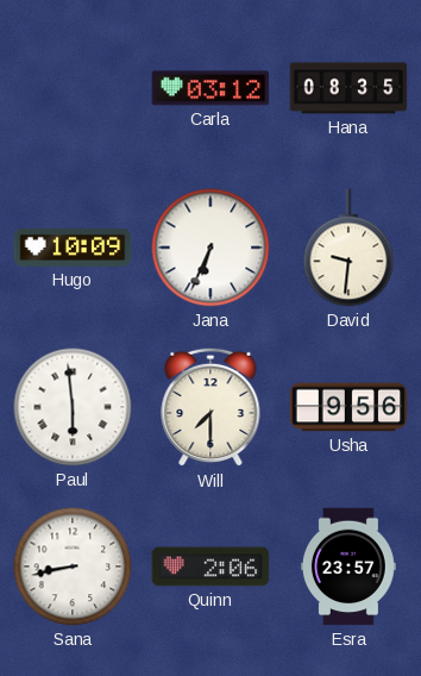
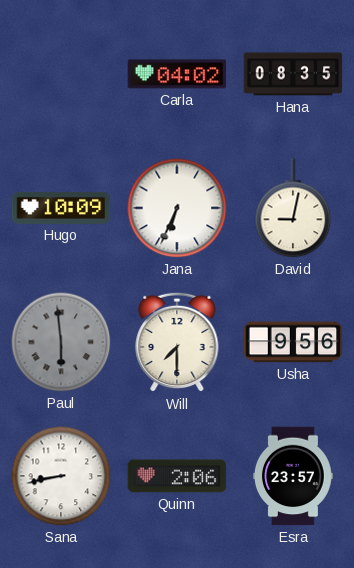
Carla: 03:12 -> 04:02
David: 9:31 -> 9:02
Paul dial: white -> grey
